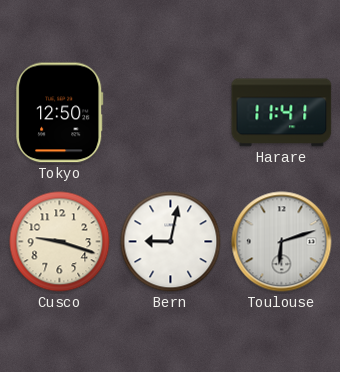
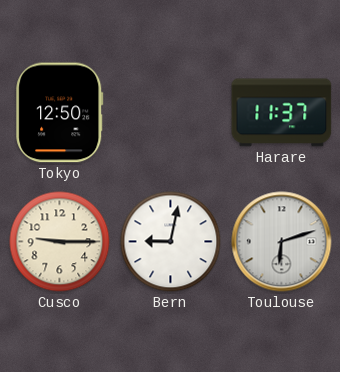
Harare: 11:41 -> 11:37
Cusco: 9:18 -> 9:15
